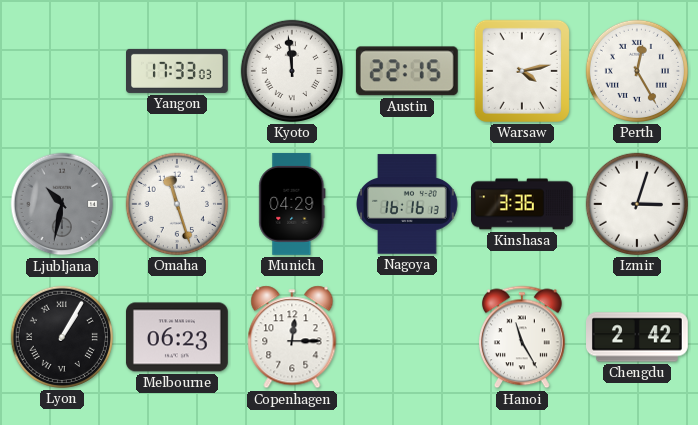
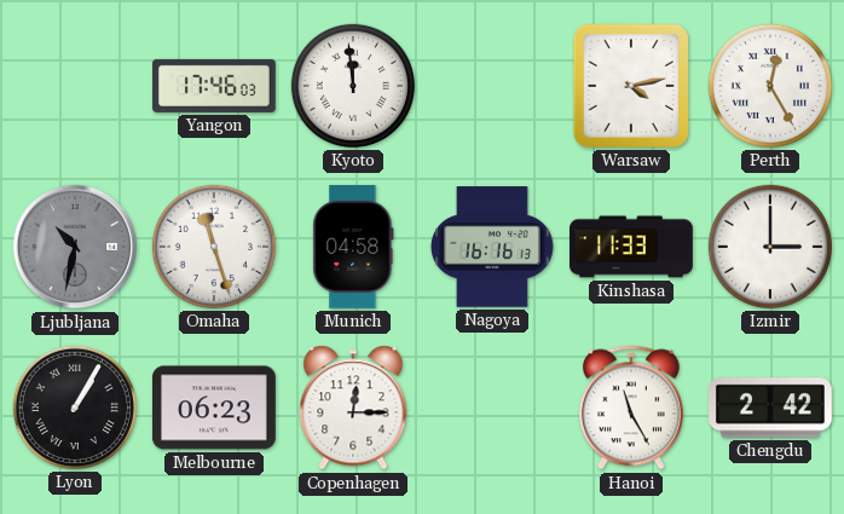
Yangon: 17:33 -> 17:46
Austin: 22:15 -> none
Munich: 04:29 -> 04:58
Kinshasa: 3:36 -> 11:33
Izmir: 3:03 -> 3:00
